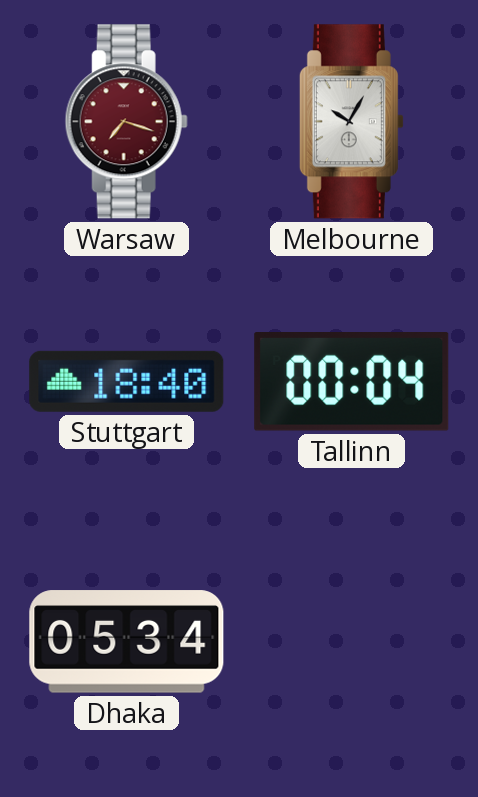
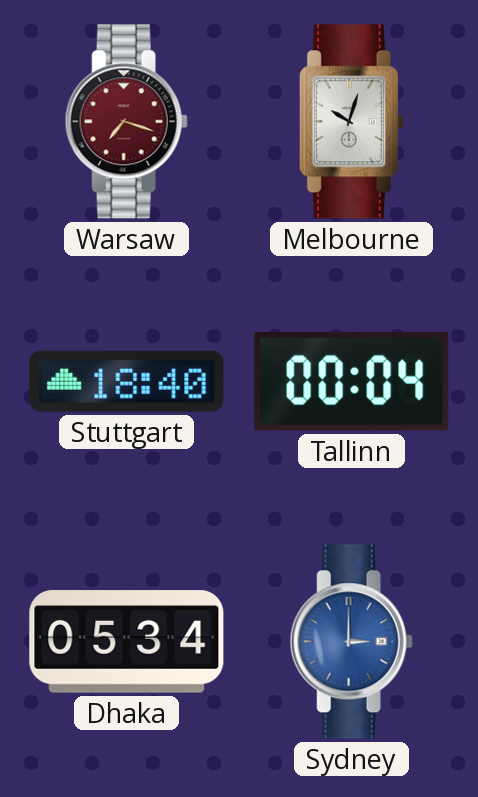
Melbourne: 10:05 -> 10:03
Sydney: none -> 3:00
